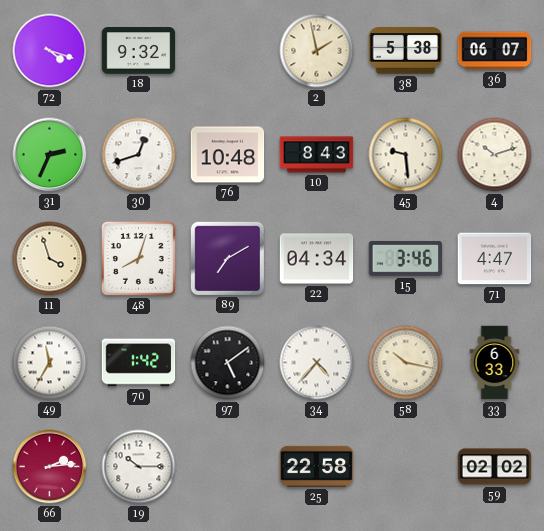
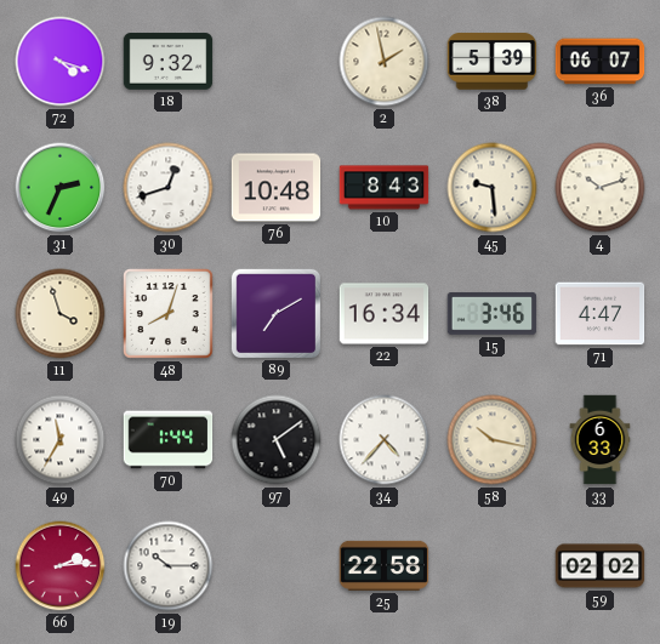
38: 5:38 -> 5:39
22: 04:34 -> 16:34
70: 1:42 -> 1:44
